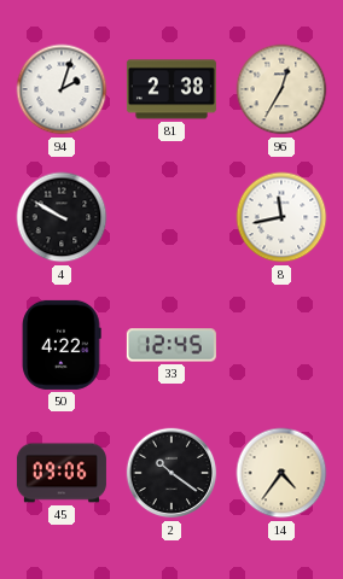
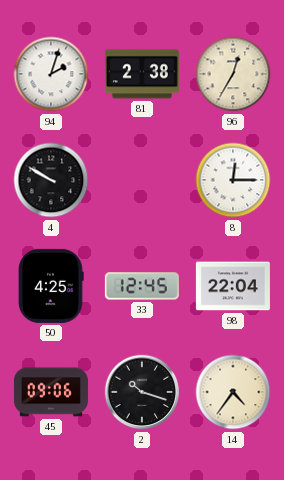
8: 11:43 -> 12:15
50: 4:22 -> 4:25
98: none -> 22:04
2: 10:21 -> 10:18
